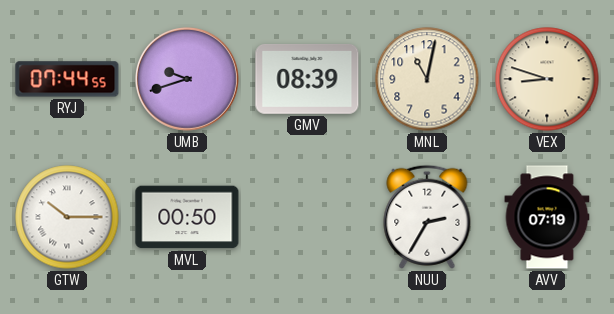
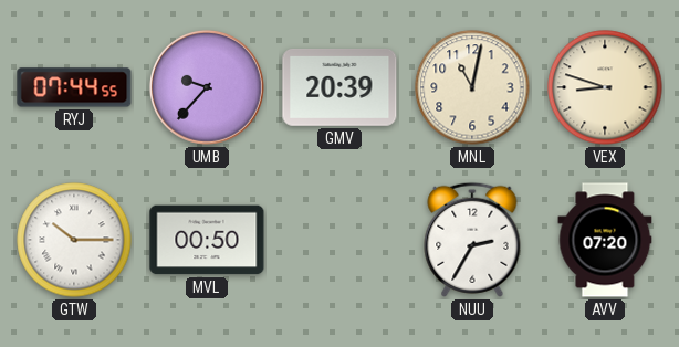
UMB: 9:42 -> 9:37
GMV: 08:39 -> 20:39
AVV: 07:19 -> 07:20
